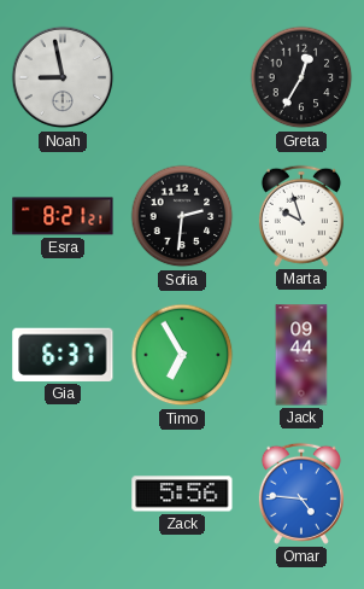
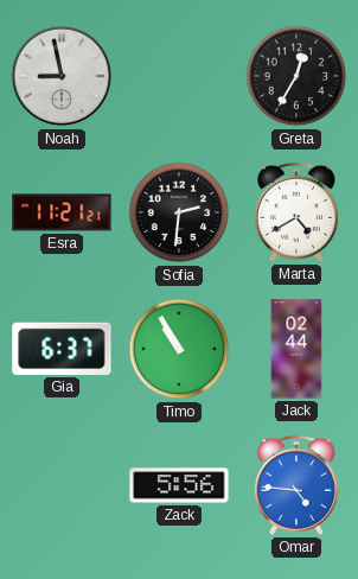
Esra: 8:21 -> 11:21
Marta: 9:57 -> 4:40
Timo: 6:55 -> 10:55
Jack: 09:44 -> 02:44
